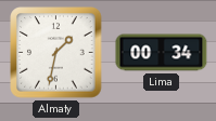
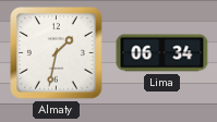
Lima: 00:34 -> 06:34
